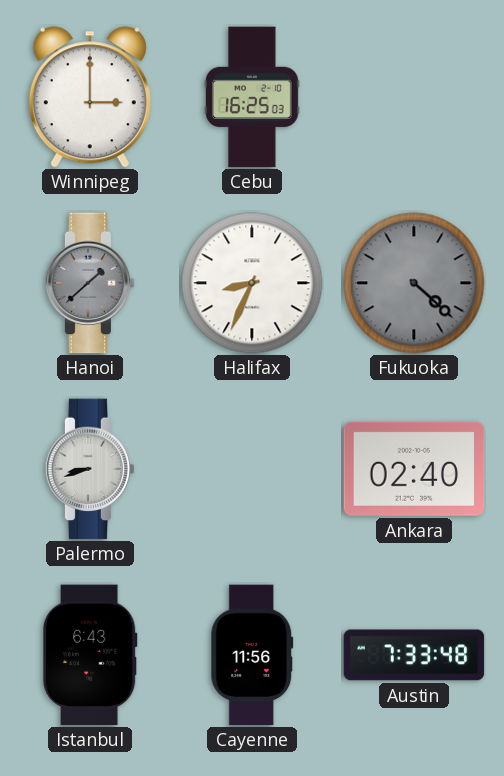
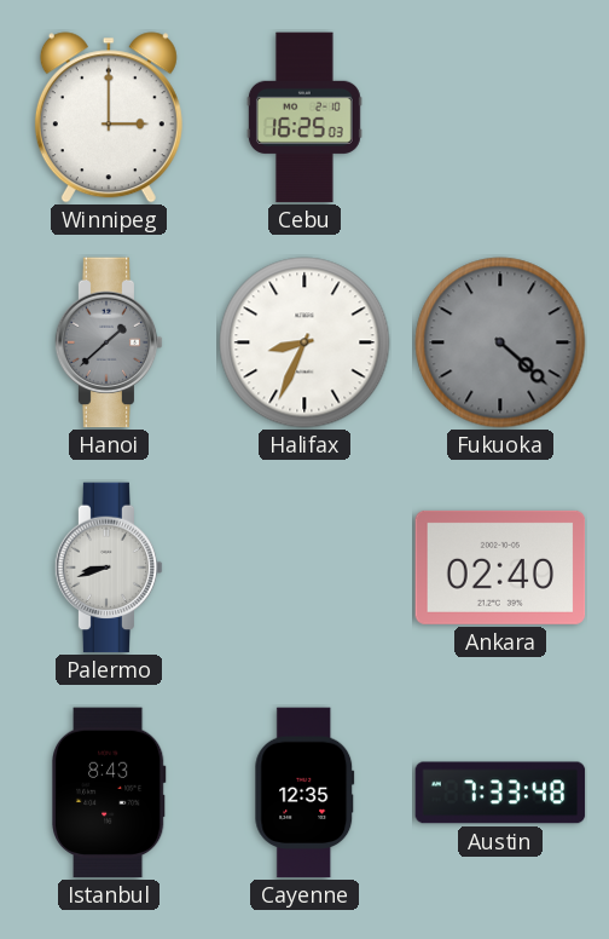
Istanbul: 6:43 -> 8:43
Cayenne: 11:56 -> 12:35
